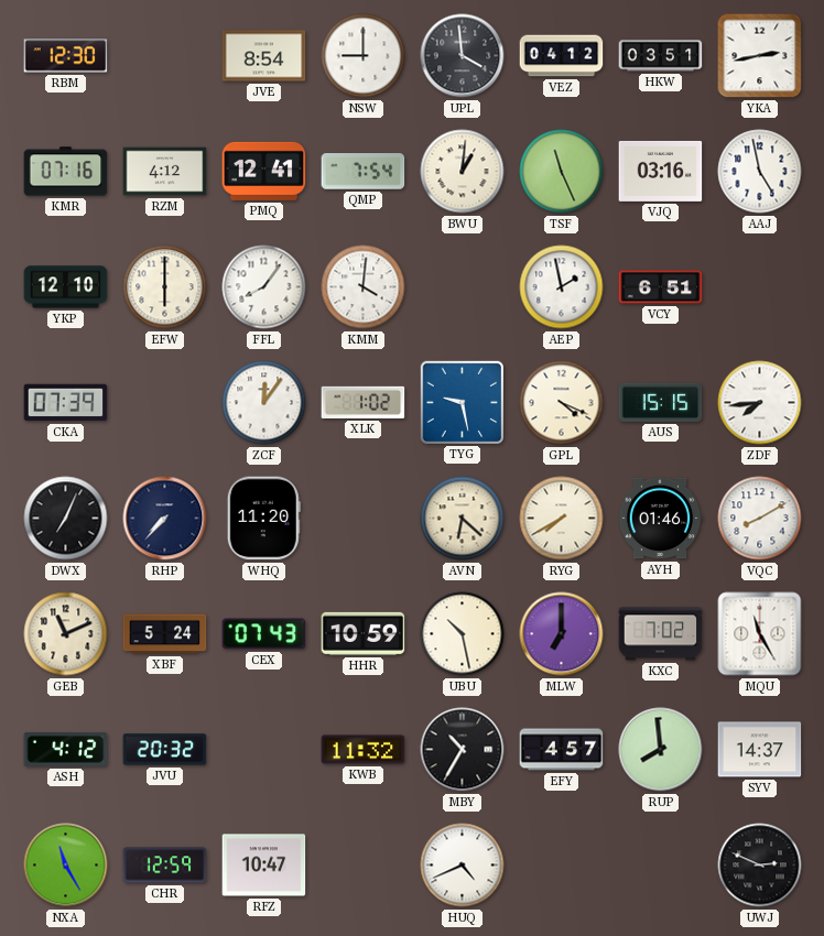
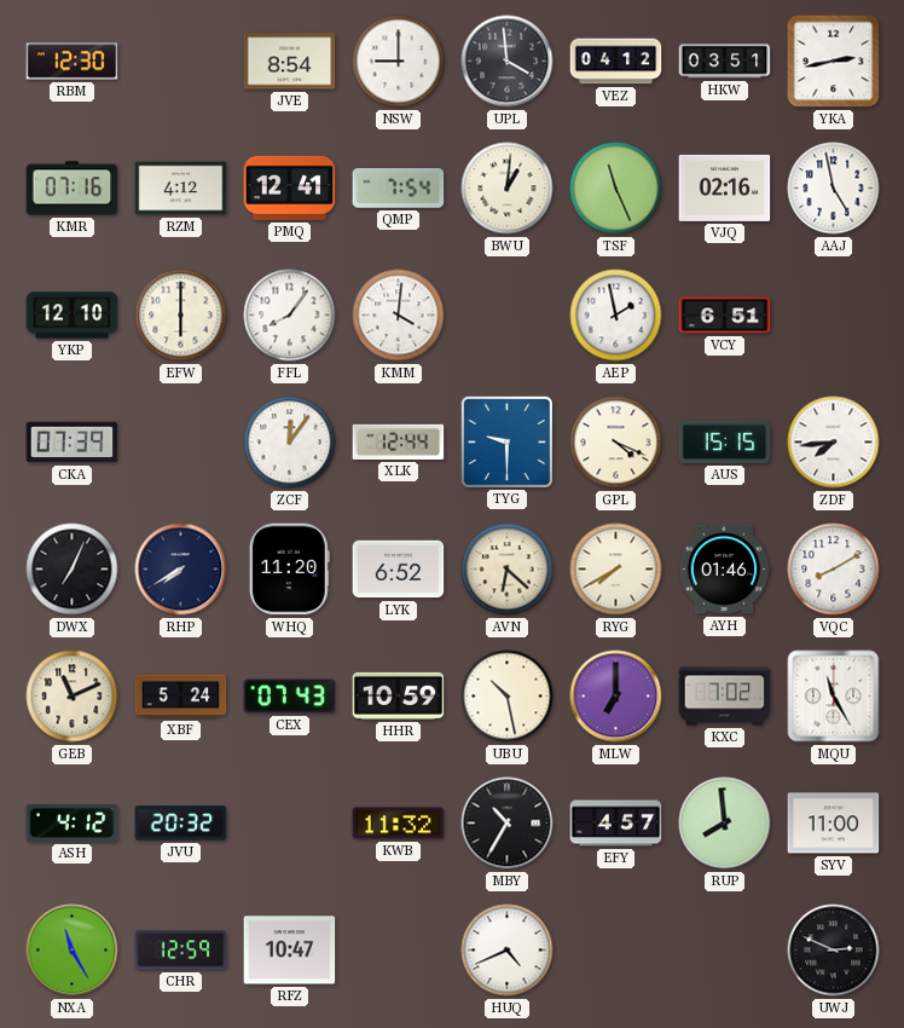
VJQ: 03:16 -> 02:16
XLK: 1:02 -> 12:44
TYG: 9:28 -> 9:30
RHP: 7:37 -> 7:40
LYK: none -> 6:52
SYV: 14:37 -> 11:00
